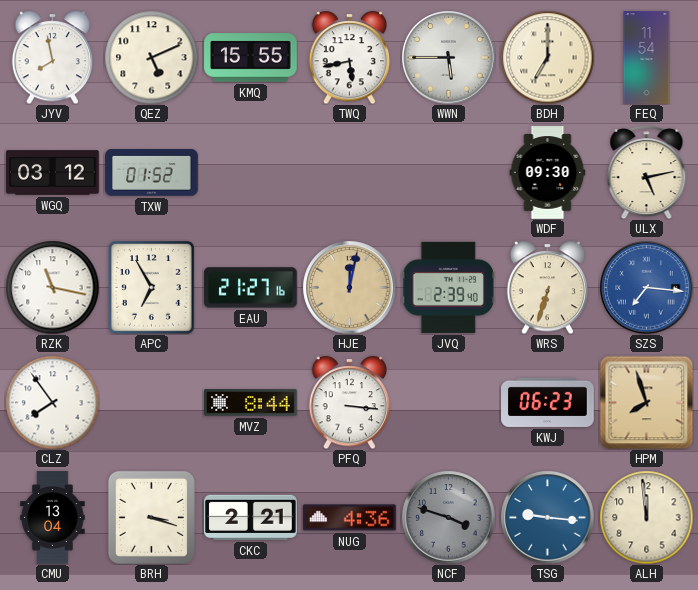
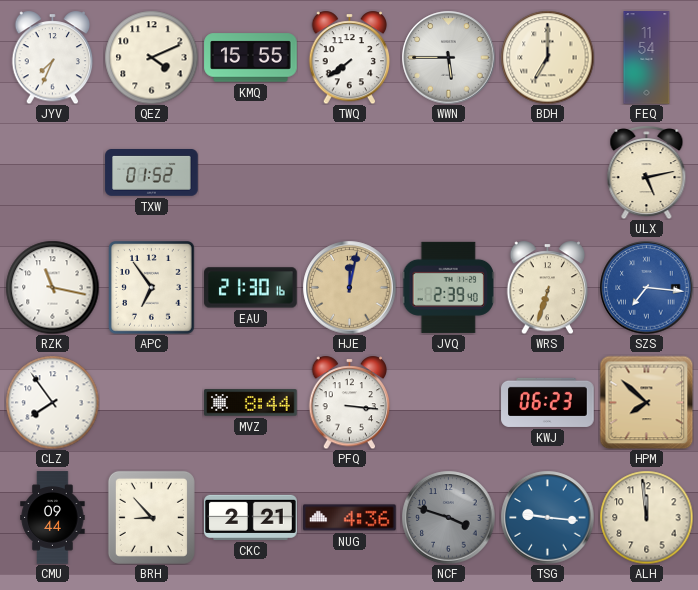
JYV: 7:58 -> 7:34
QEZ: 5:11 -> 4:11
TWQ: 5:43 -> 7:39
WGQ: 03:12 -> none
WDF: 09:30 -> none
APC: 6:55 -> 6:54
EAU: 21:27 -> 21:30
HPM: 7:57 -> 7:52
CMU: 13:04 -> 09:44
BRH: 3:18 -> 8:53
